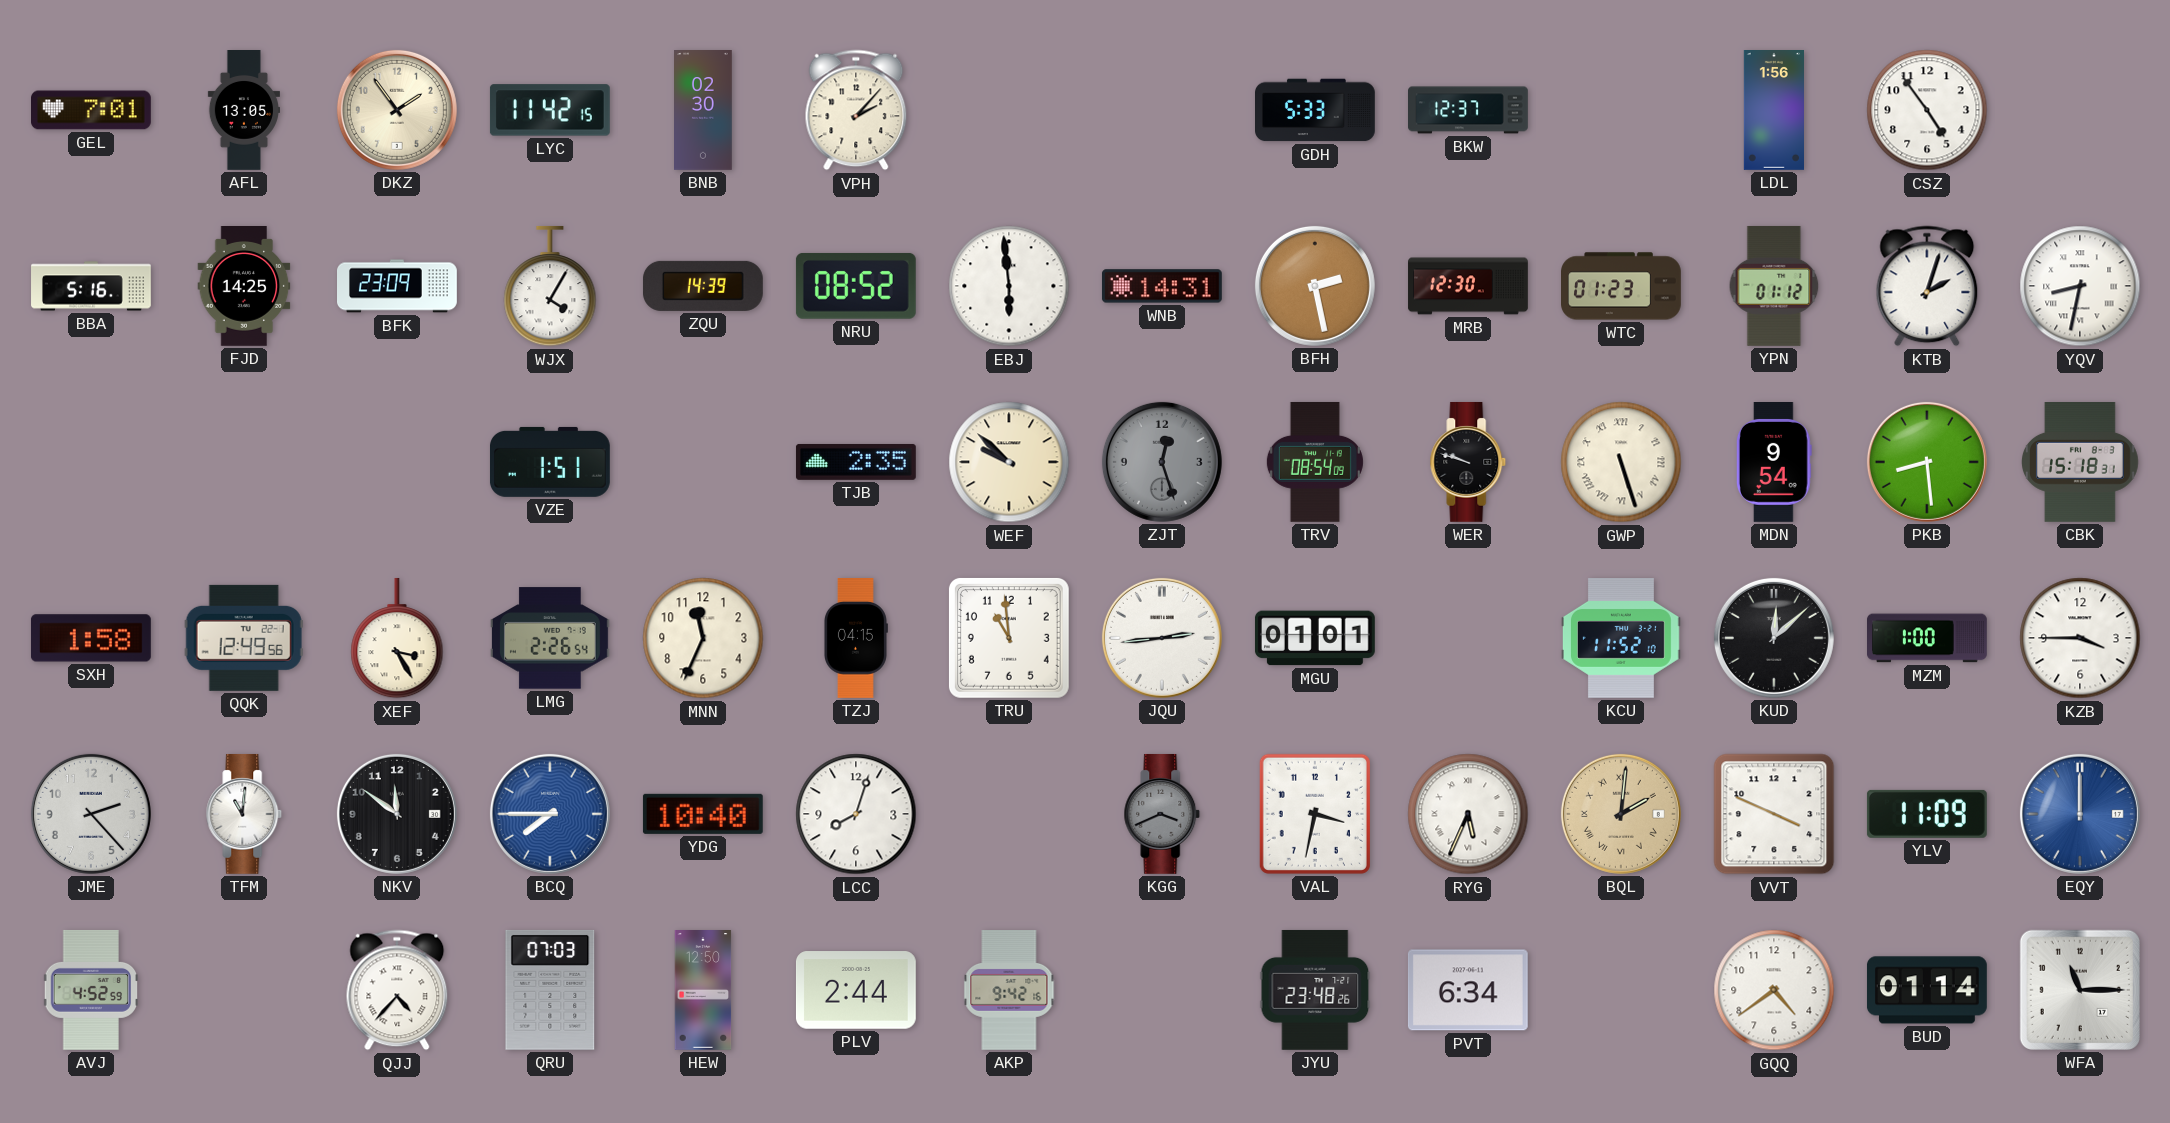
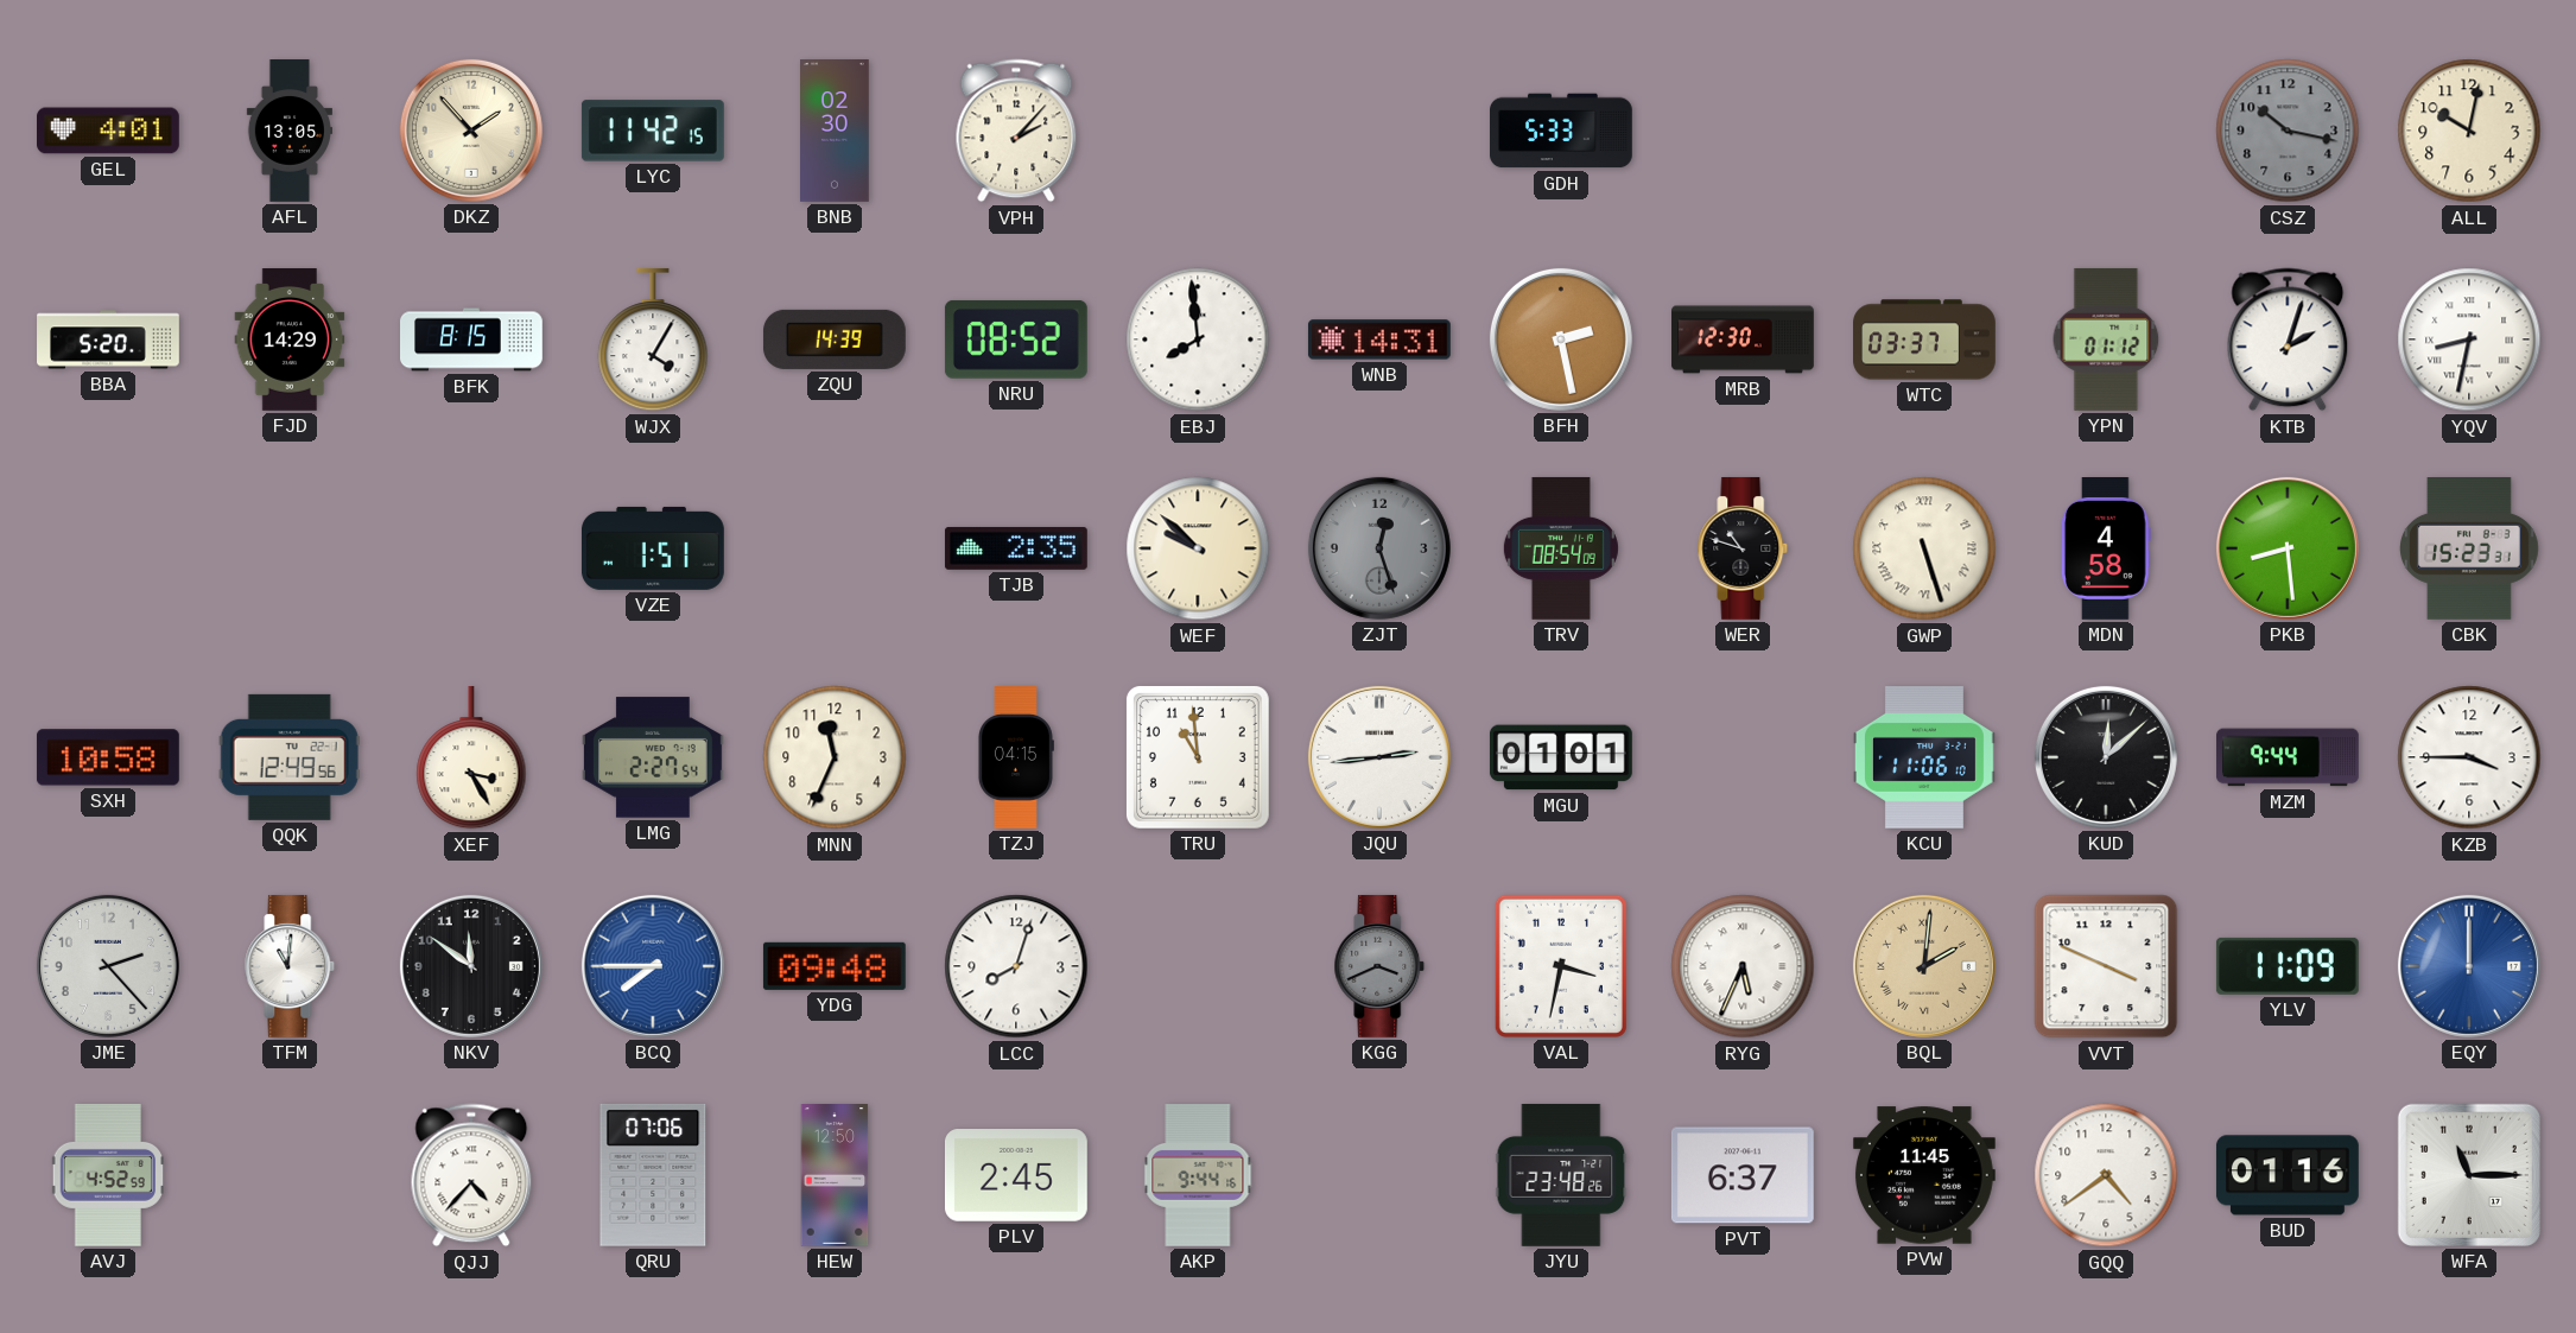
GEL: 7:01 -> 4:01
DKZ: 1:54 -> 1:53
BKW: 12:37 -> none
LDL: 1:56 -> none
CSZ: 4:54 -> 10:17
CSZ dial: white -> grey
ALL: none -> 10:02
BBA: 5:16 -> 5:20
FJD: 14:25 -> 14:29
BFK: 23:09 -> 8:15
EBJ: 5:59 -> 7:59
WTC: 01:23 -> 03:37
WER: 9:48 -> 10:48
MDN: 9:54 -> 4:58
CBK: 15:18 -> 15:23
SXH: 1:58 -> 10:58
LMG: 2:26 -> 2:27
KCU: 11:52 -> 11:06
MZM: 1:00 -> 9:44
YDG: 10:40 -> 09:48
QRU: 07:03 -> 07:06
PLV: 2:44 -> 2:45
AKP: 9:42 -> 9:44
PVT: 6:34 -> 6:37
PVW: none -> 11:45
BUD: 01:14 -> 01:16
